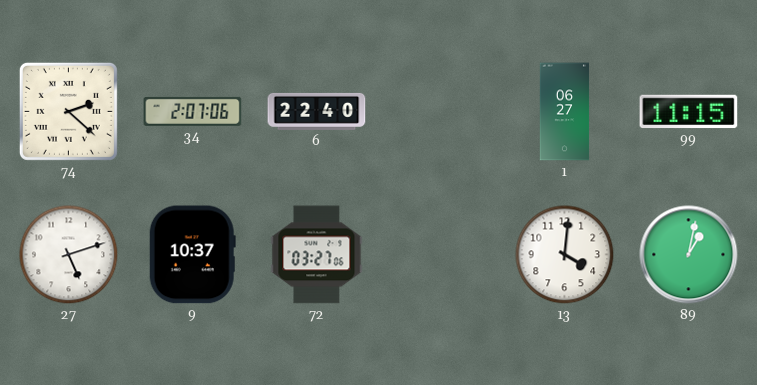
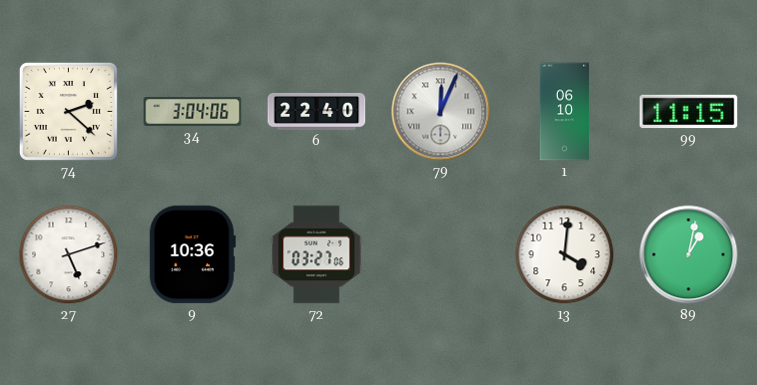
34: 2:07 -> 3:04
79: none -> 12:04
1: 06:27 -> 06:10
9: 10:37 -> 10:36
